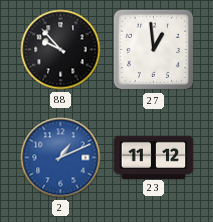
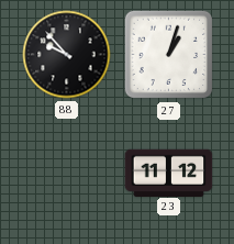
27: 12:59 -> 1:03
2: 1:11 -> none
